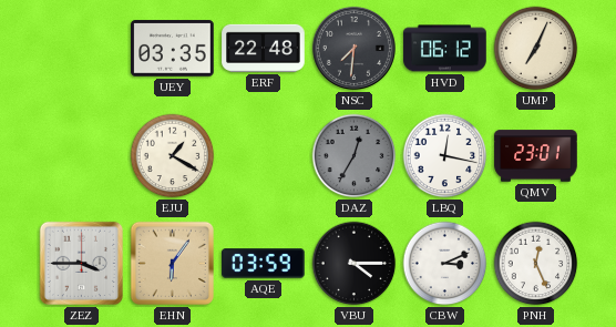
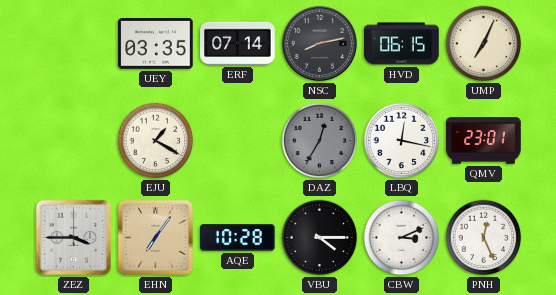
ERF: 22:48 -> 07:14
NSC: 7:31 -> 8:13
HVD: 06:12 -> 06:15
EHN: 6:06 -> 7:06
AQE: 03:59 -> 10:28
